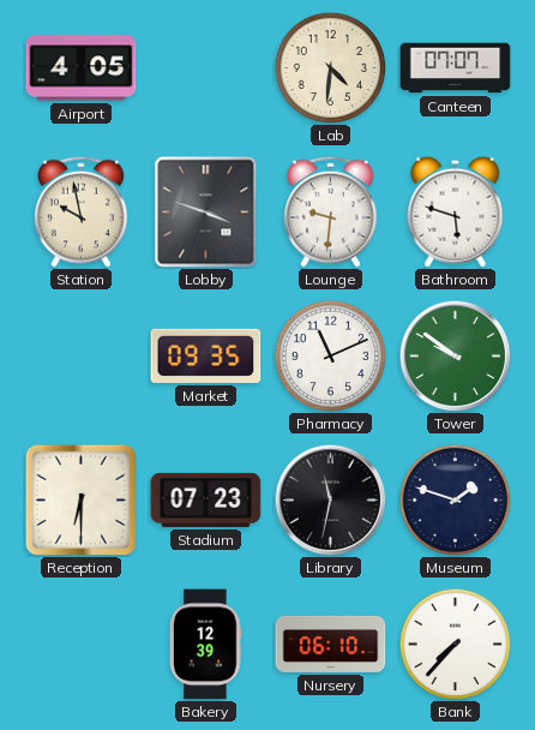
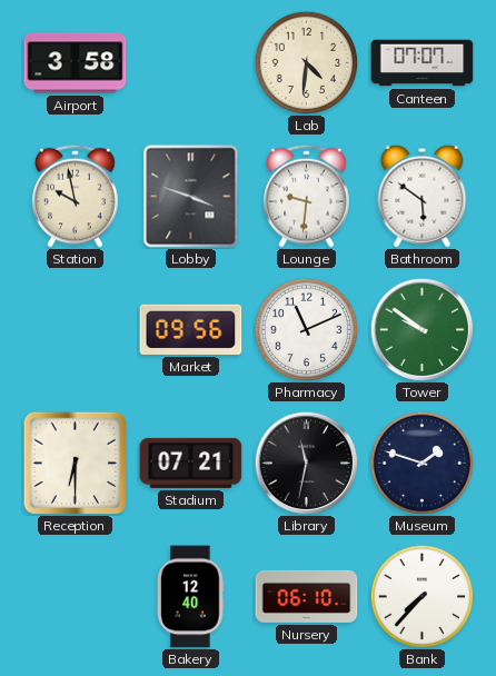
Airport: 4:05 -> 3:58
Bathroom: 5:48 -> 5:51
Market: 09:35 -> 09:56
Stadium: 07:23 -> 07:21
Bakery: 12:39 -> 12:40
